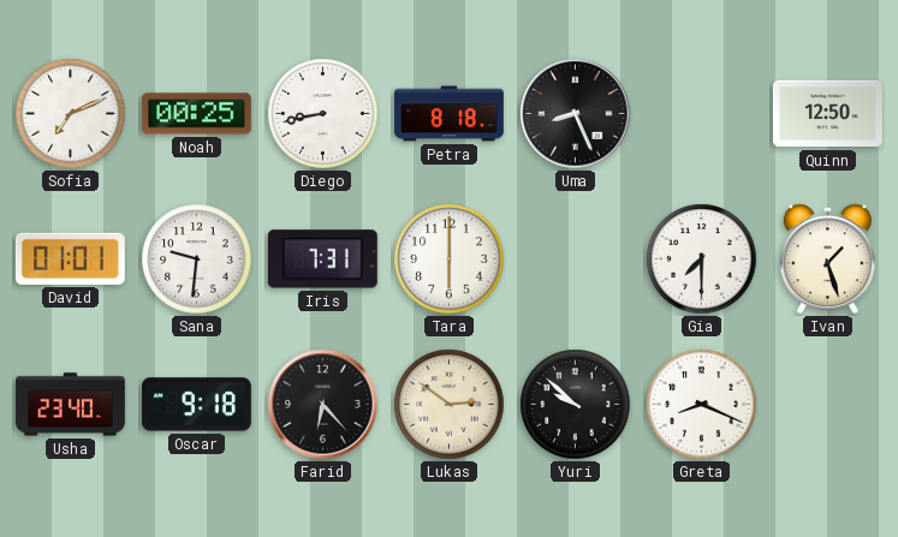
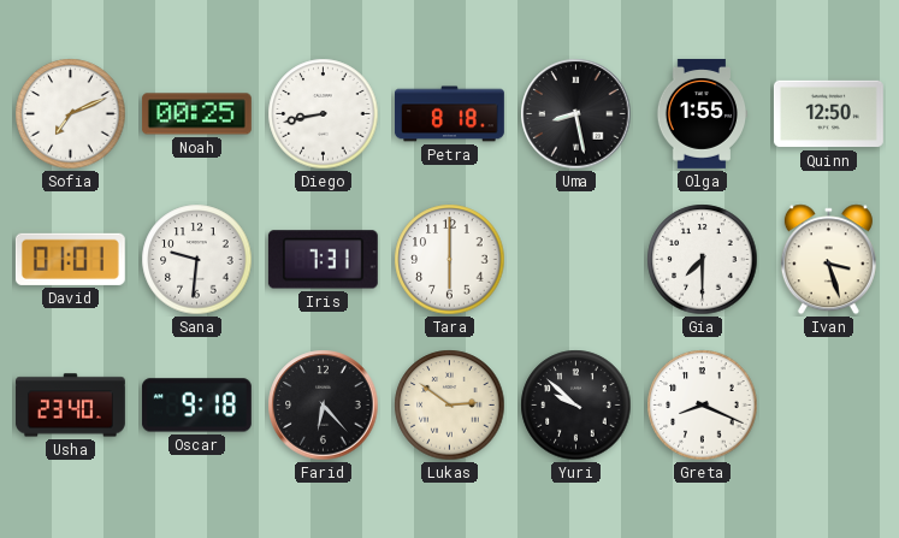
Uma: 8:26 -> 8:28
Olga: none -> 1:55
Ivan: 1:27 -> 3:27
